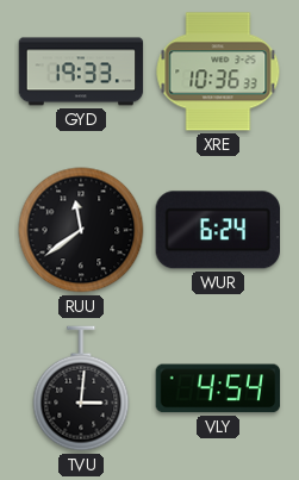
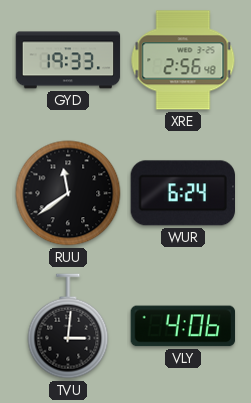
XRE: 10:36 -> 2:56
VLY: 4:54 -> 4:06
